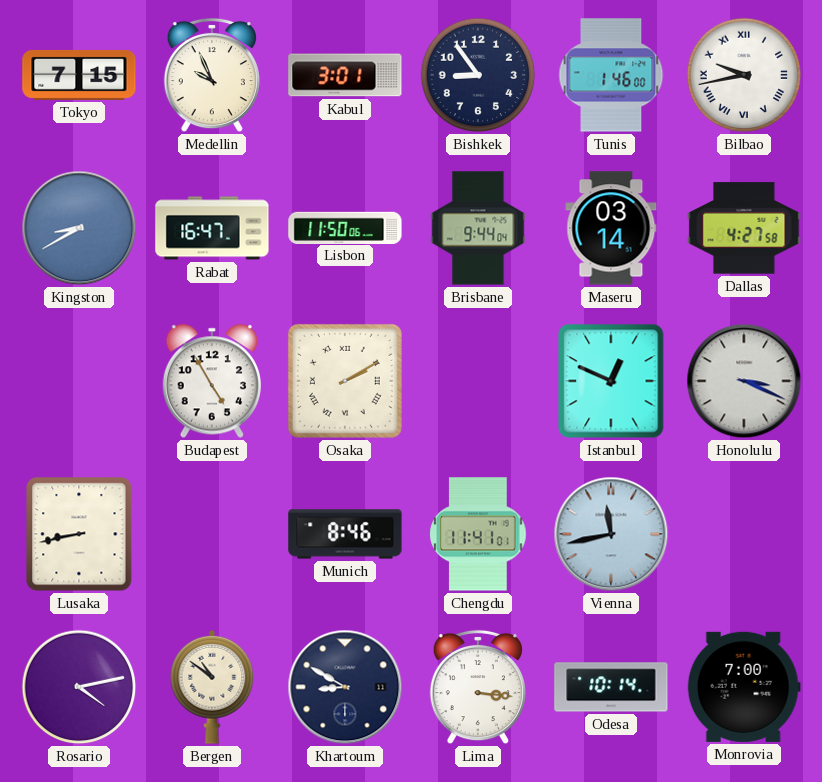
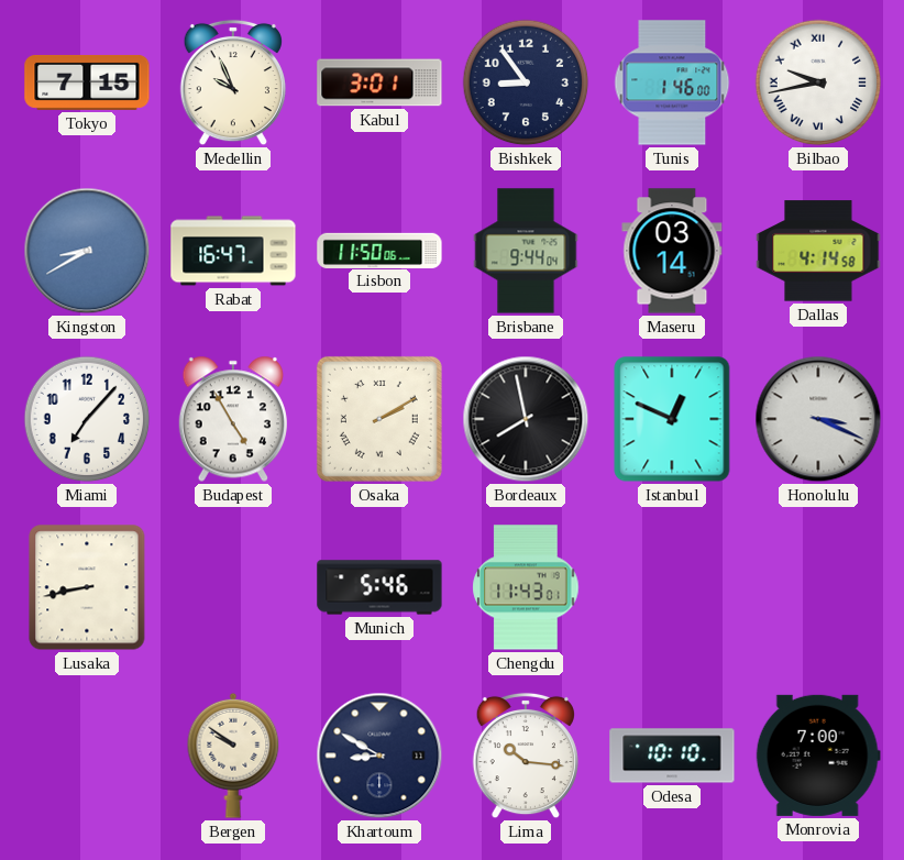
Dallas: 4:27 -> 4:14
Miami: none -> 7:07
Bordeaux: none -> 7:58
Munich: 8:46 -> 5:46
Chengdu: 11:41 -> 11:43
Vienna: 11:43 -> none
Rosario: 4:13 -> none
Bergen: 10:51 -> 9:51
Lima: 3:16 -> 10:16
Odesa: 10:14 -> 10:10
